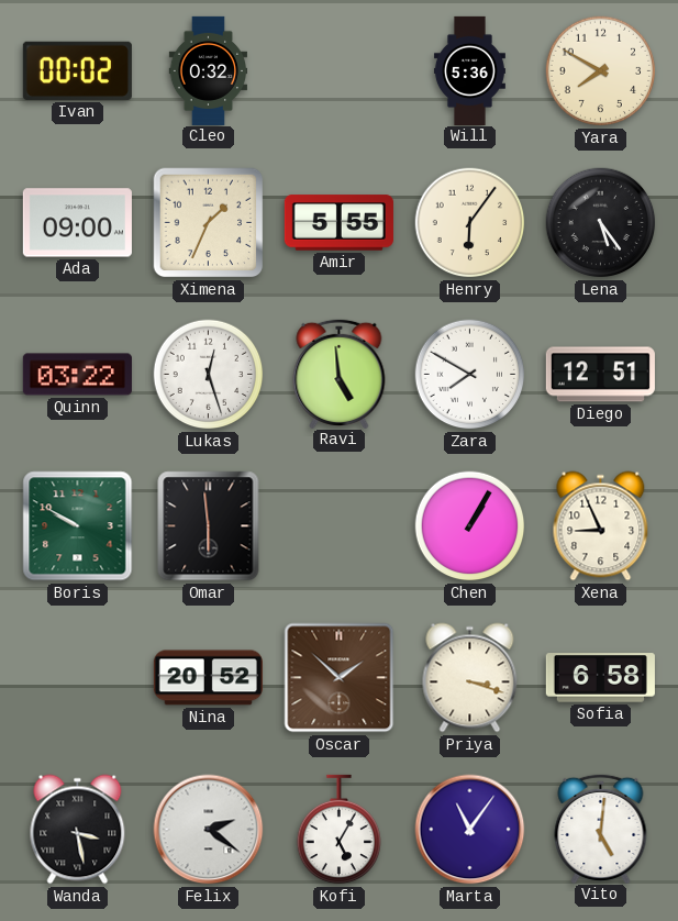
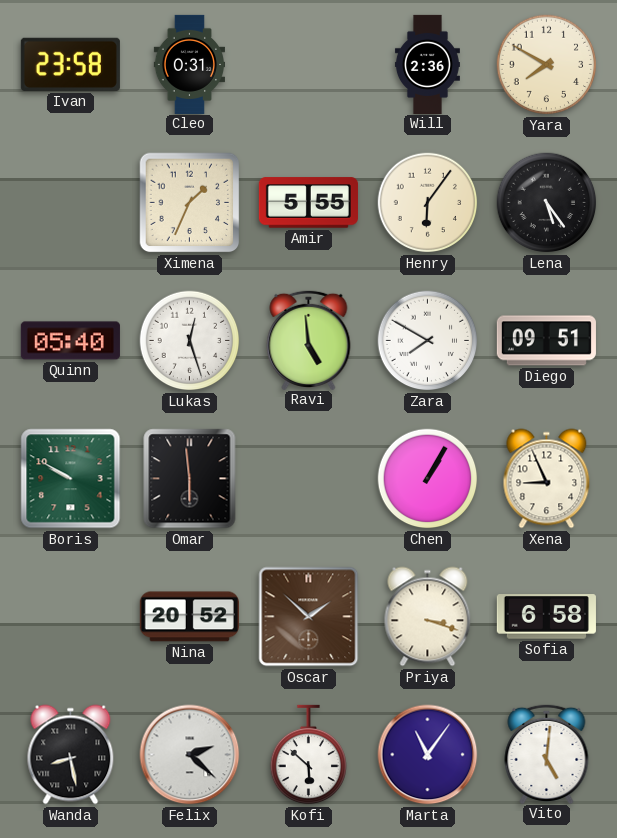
Ivan: 00:02 -> 23:58
Cleo: 0:32 -> 0:31
Will: 5:36 -> 2:36
Ada: 09:00 -> none
Quinn: 03:22 -> 05:40
Diego: 12:51 -> 09:51
Wanda: 3:28 -> 8:28
Felix: 2:21 -> 2:22
Kofi: 5:05 -> 5:52
